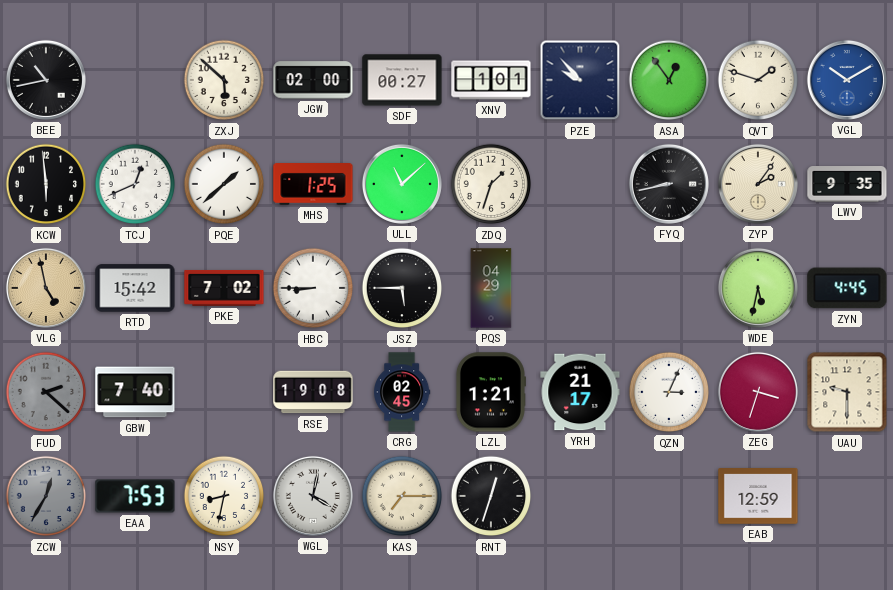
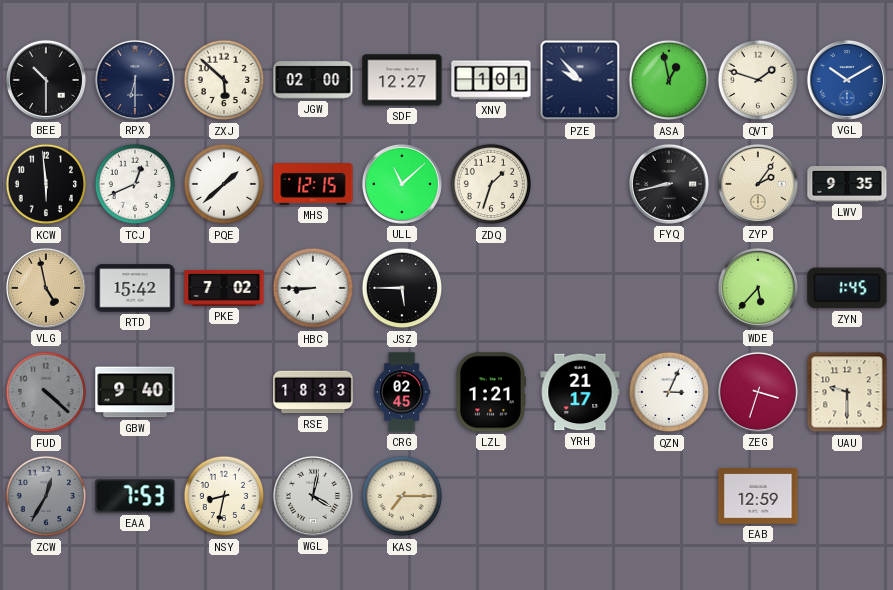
BEE: 10:43 -> 10:30
RPX: none -> 6:30
SDF: 00:27 -> 12:27
ASA: 12:54 -> 12:58
MHS: 1:25 -> 12:15
PQS: 04:29 -> none
WDE: 5:32 -> 5:37
ZYN: 4:45 -> 1:45
FUD: 2:22 -> 4:22
GBW: 7:40 -> 9:40
RSE: 19:08 -> 18:33
RNT: 12:33 -> none
